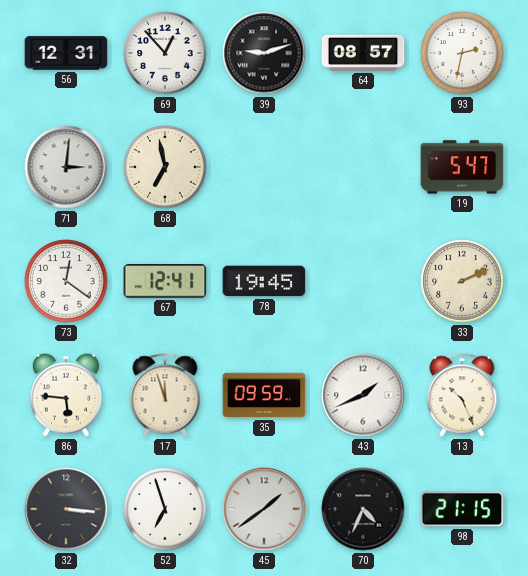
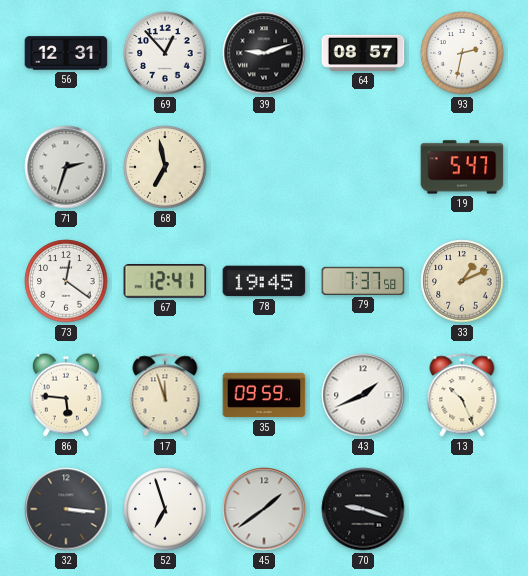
71: 3:01 -> 2:33
79: none -> 7:37
33: 2:11 -> 1:11
70: 4:34 -> 9:18
98: 21:15 -> none
